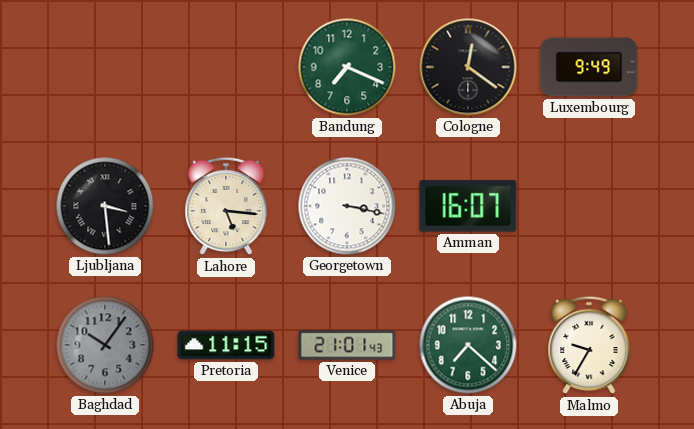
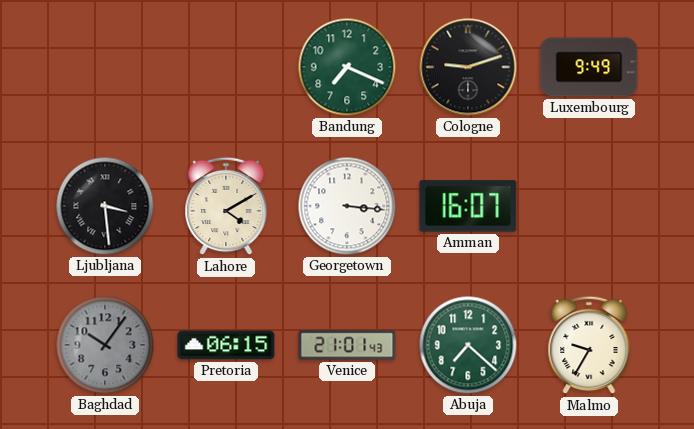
Cologne: 12:21 -> 9:12
Lahore: 5:16 -> 4:10
Georgetown: 3:17 -> 3:16
Pretoria: 11:15 -> 06:15
